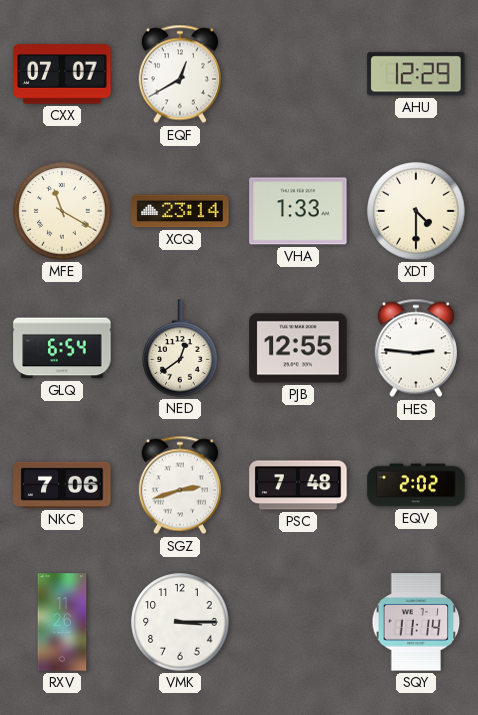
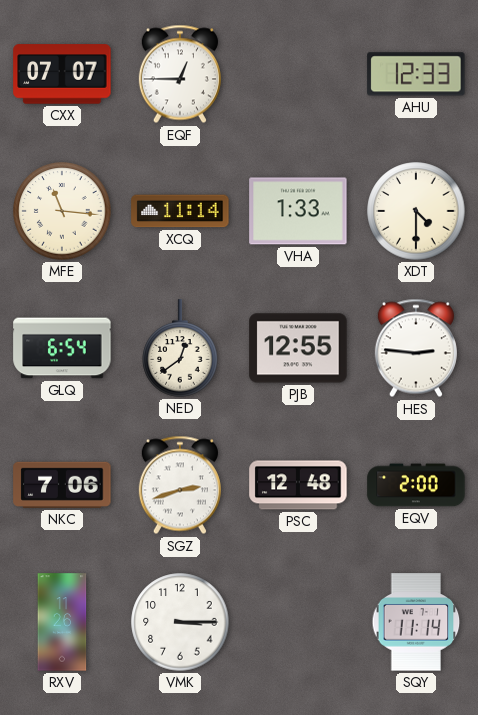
EQF: 12:40 -> 12:45
AHU: 12:29 -> 12:33
MFE: 11:20 -> 11:16
XCQ: 23:14 -> 11:14
PSC: 7:48 -> 12:48
EQV: 2:02 -> 2:00
